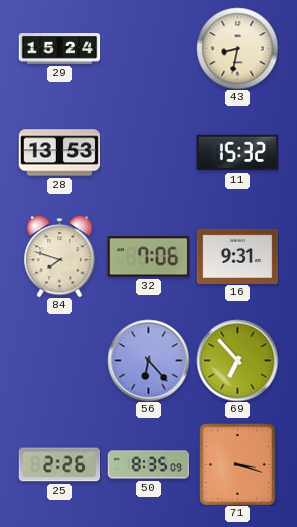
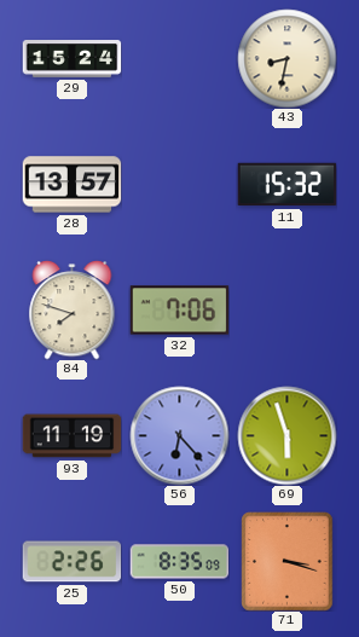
28: 13:53 -> 13:57
16: 9:31 -> none
93: none -> 11:19
69: 6:53 -> 5:57
